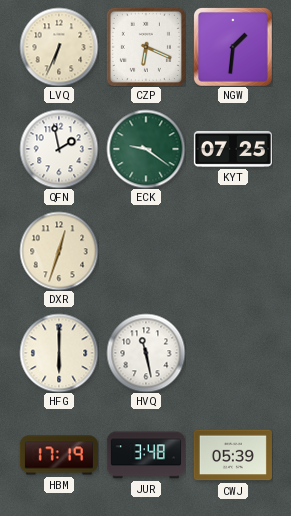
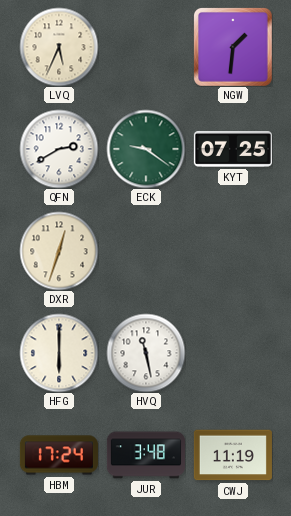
LVQ: 6:34 -> 5:34
CZP: 6:19 -> none
QFN: 1:58 -> 2:40
HBM: 17:19 -> 17:24
CWJ: 05:39 -> 11:19
